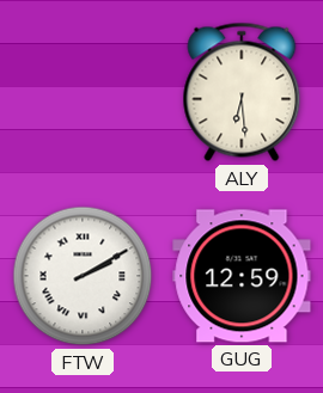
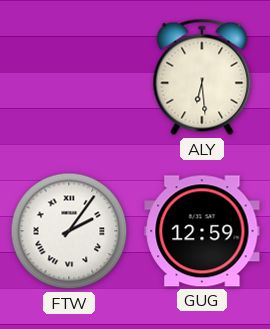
FTW: 2:10 -> 2:06
